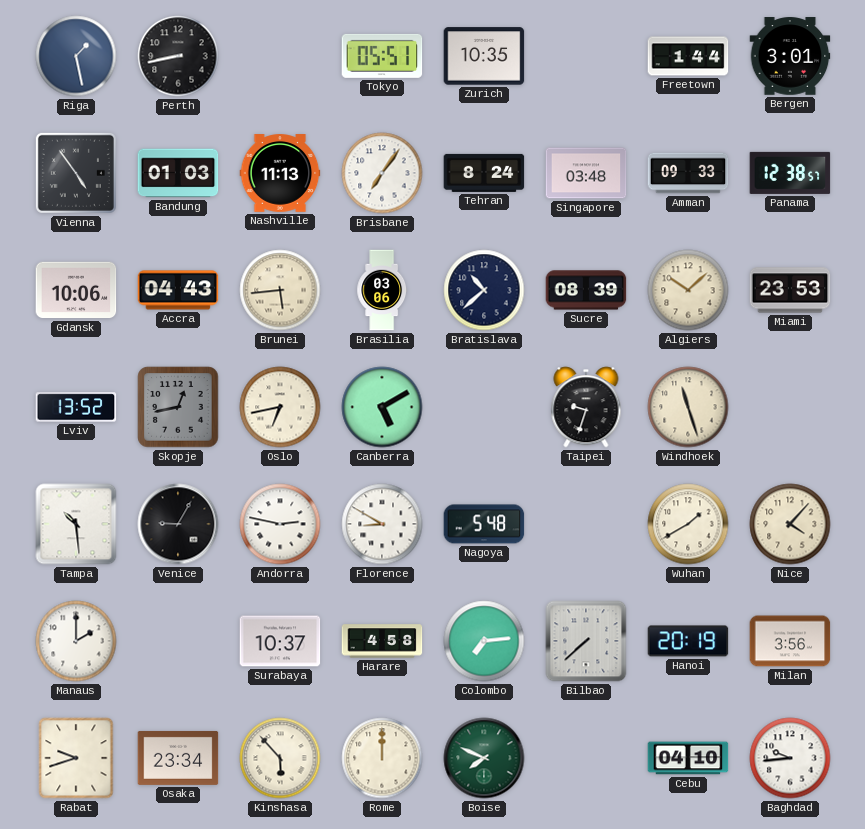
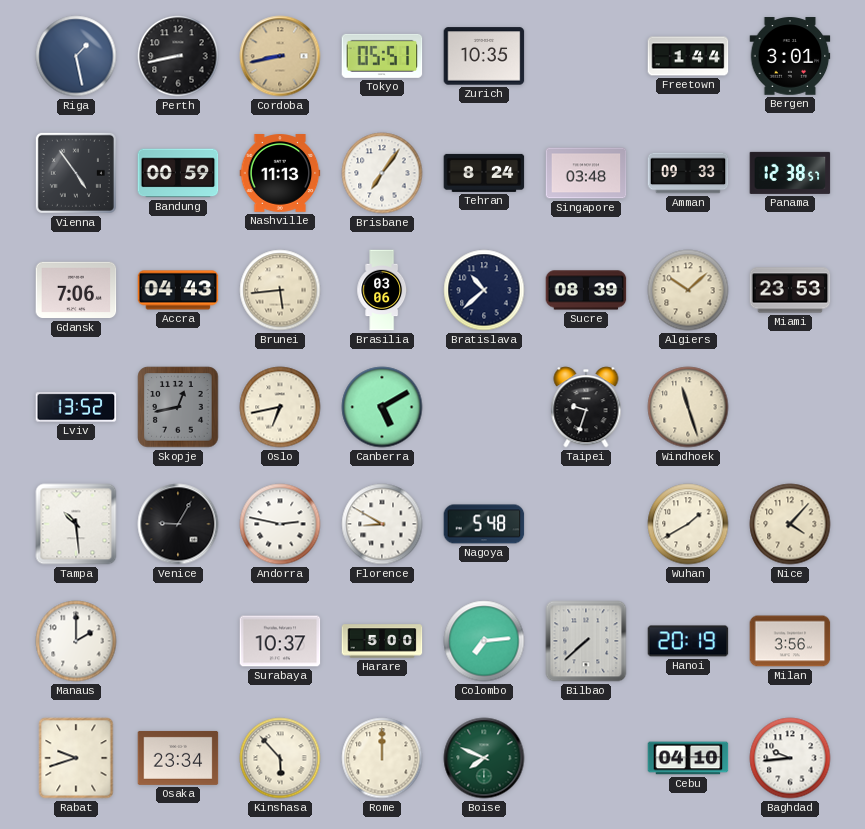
Cordoba: none -> 8:43
Bandung: 01:03 -> 00:59
Gdansk: 10:06 -> 7:06
Harare: 4:58 -> 5:00
